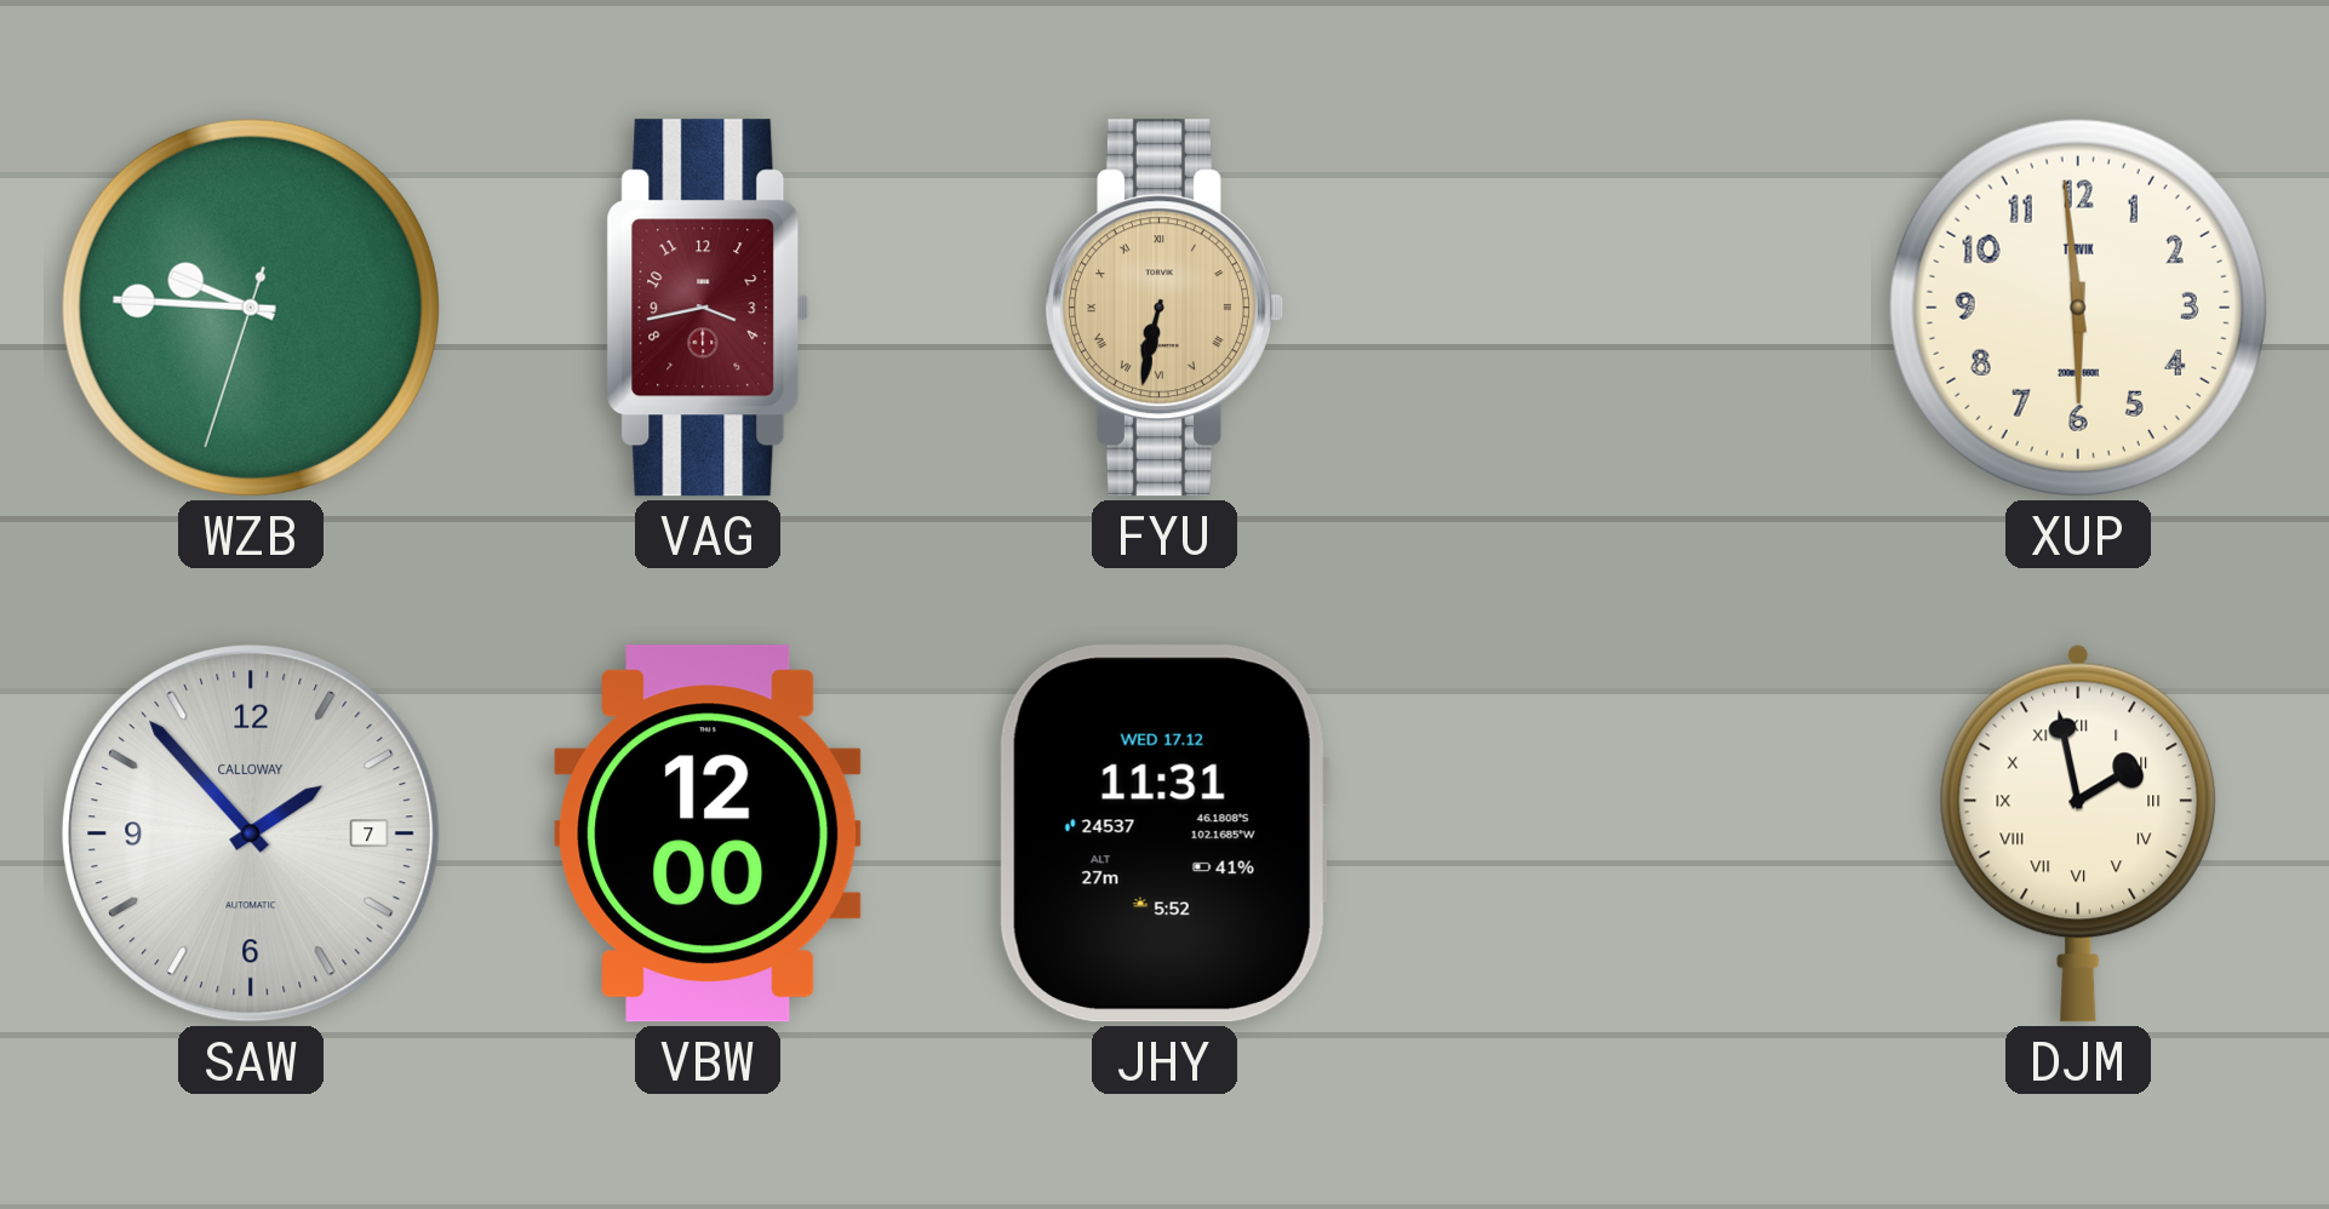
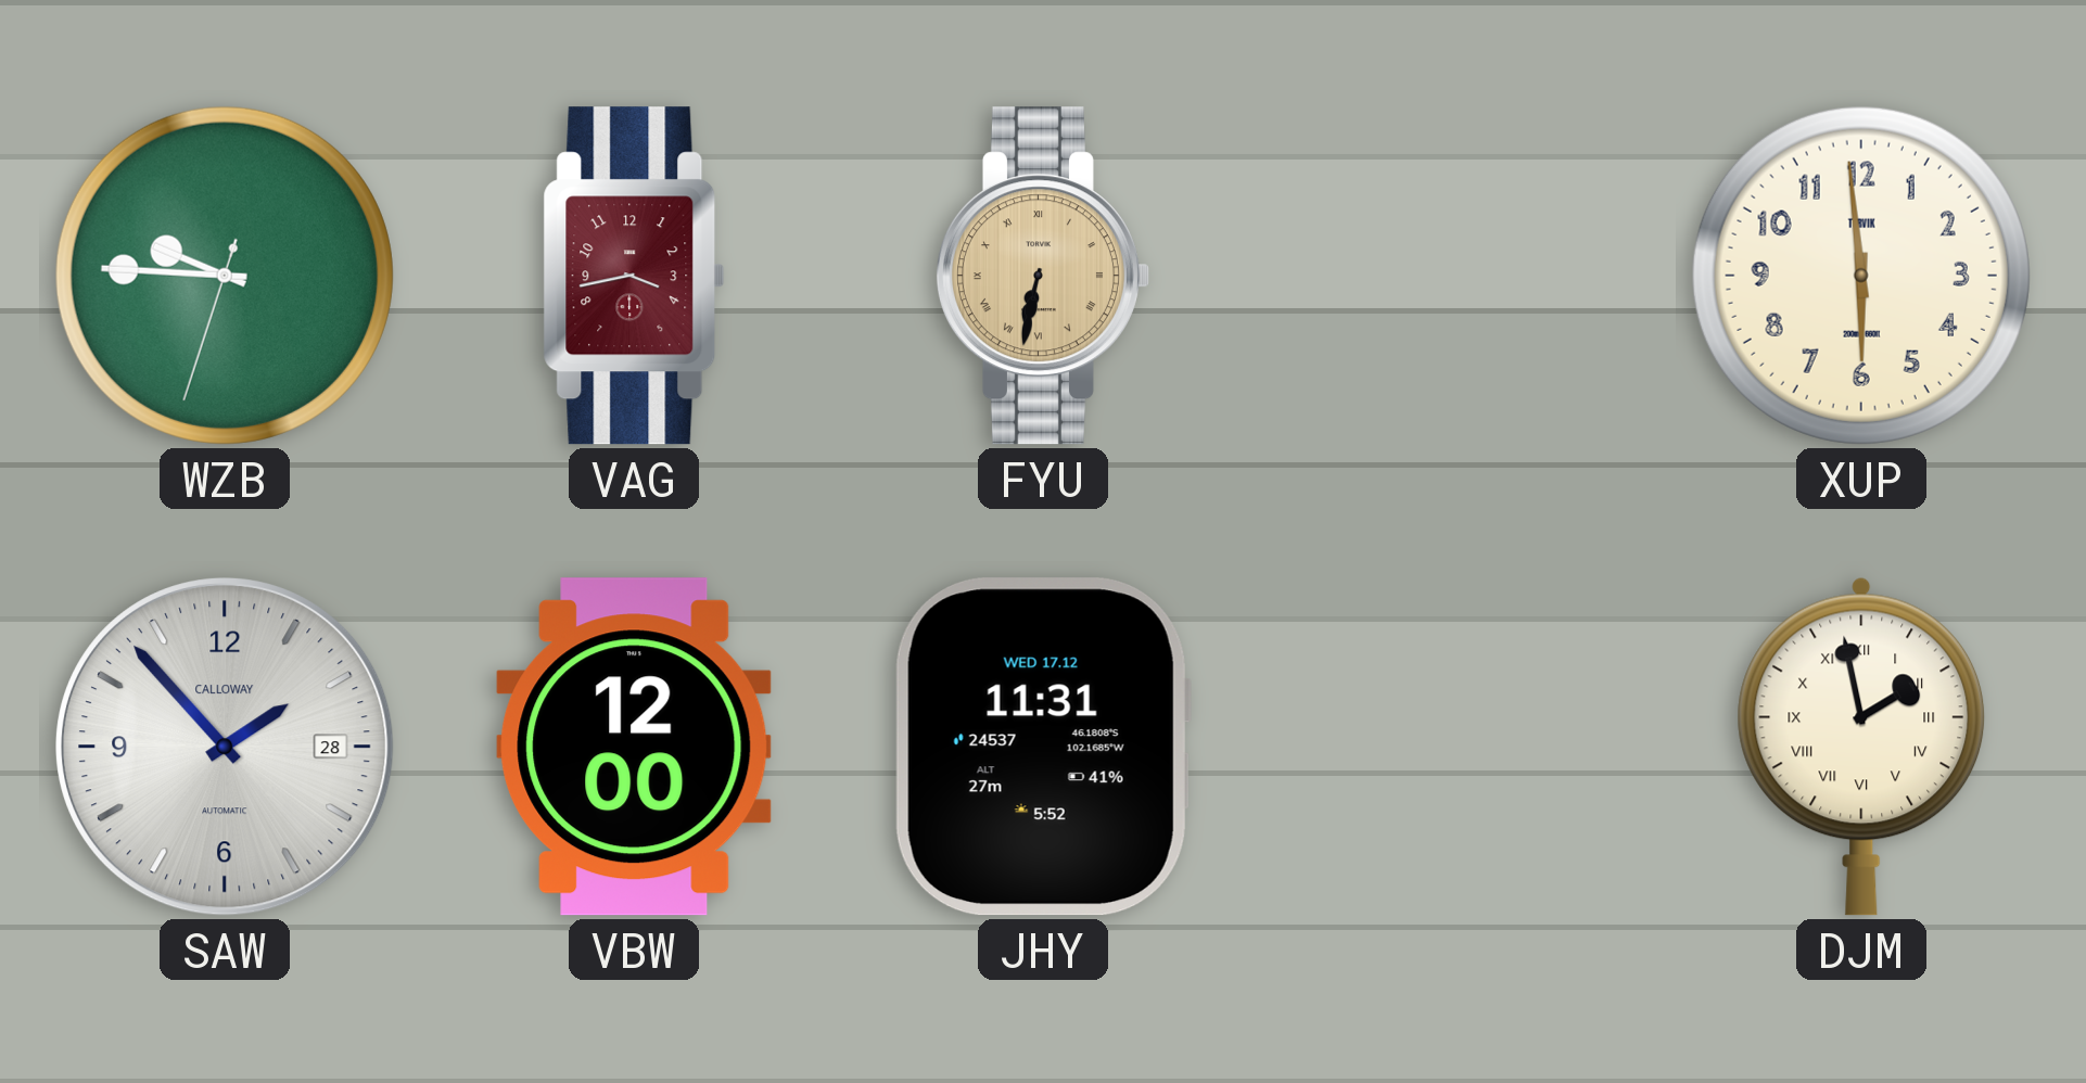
SAW date: 7 -> 28
